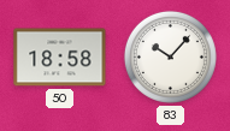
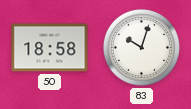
83: 10:07 -> 10:03
